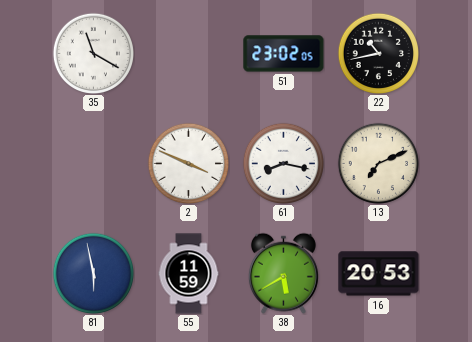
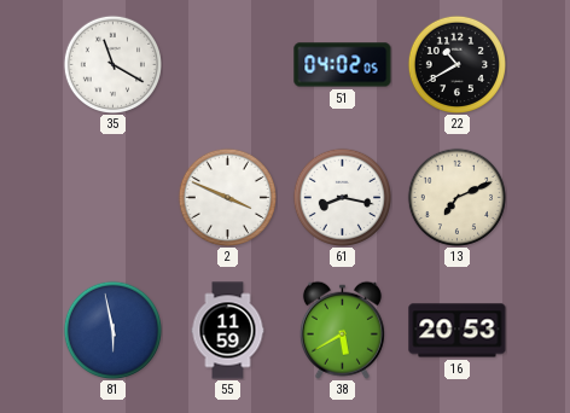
51: 23:02 -> 04:02
22: 10:43 -> 10:40
